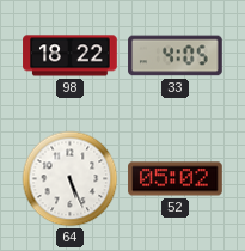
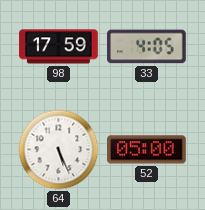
98: 18:22 -> 17:59
52: 05:02 -> 05:00
